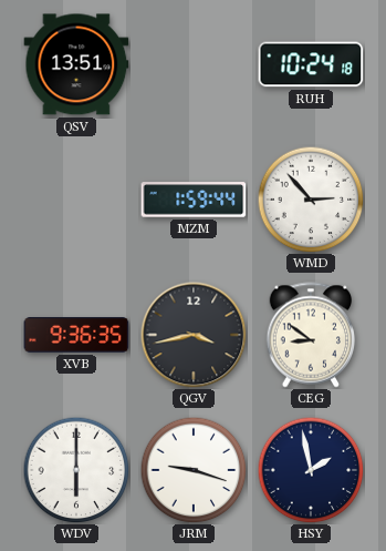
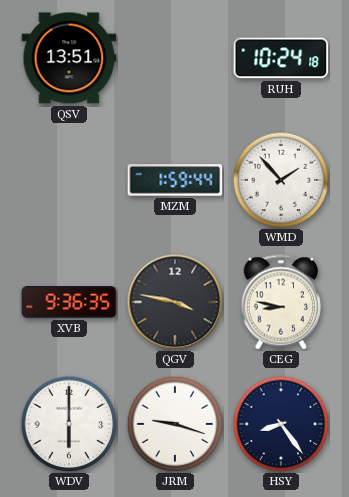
WMD: 2:53 -> 1:53
QGV: 3:43 -> 3:47
CEG: 8:51 -> 8:47
HSY: 1:58 -> 8:24
